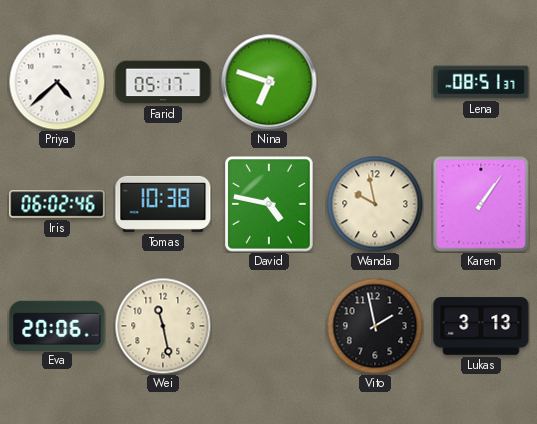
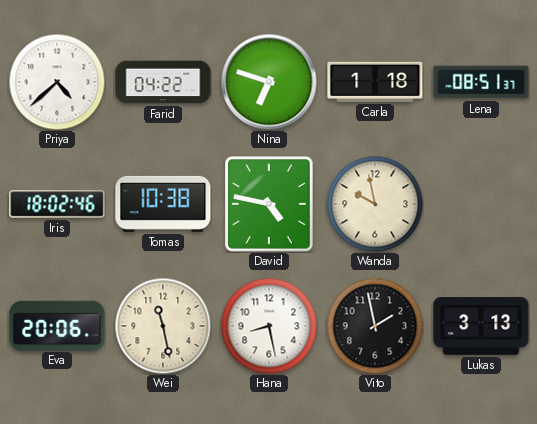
Farid: 05:17 -> 04:22
Carla: none -> 1:18
Iris: 06:02 -> 18:02
Karen: 1:06 -> none
Hana: none -> 8:28
